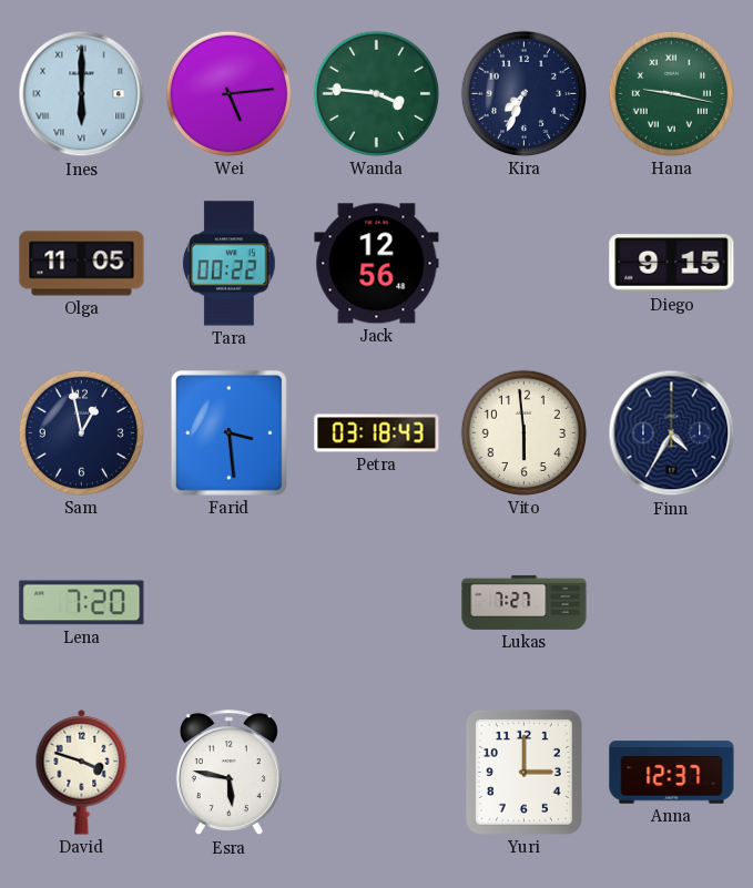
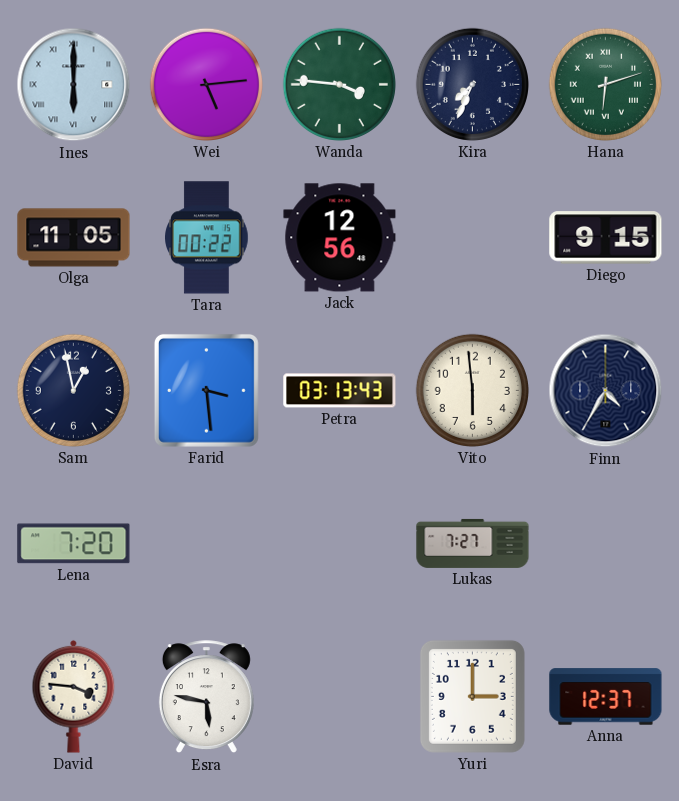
Hana: 9:17 -> 6:12
Petra: 03:18 -> 03:13
David: 3:48 -> 3:46
